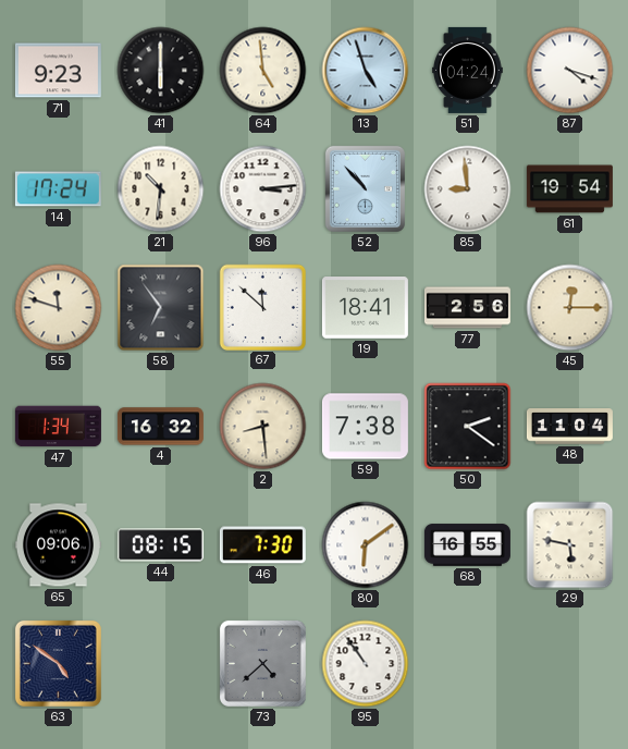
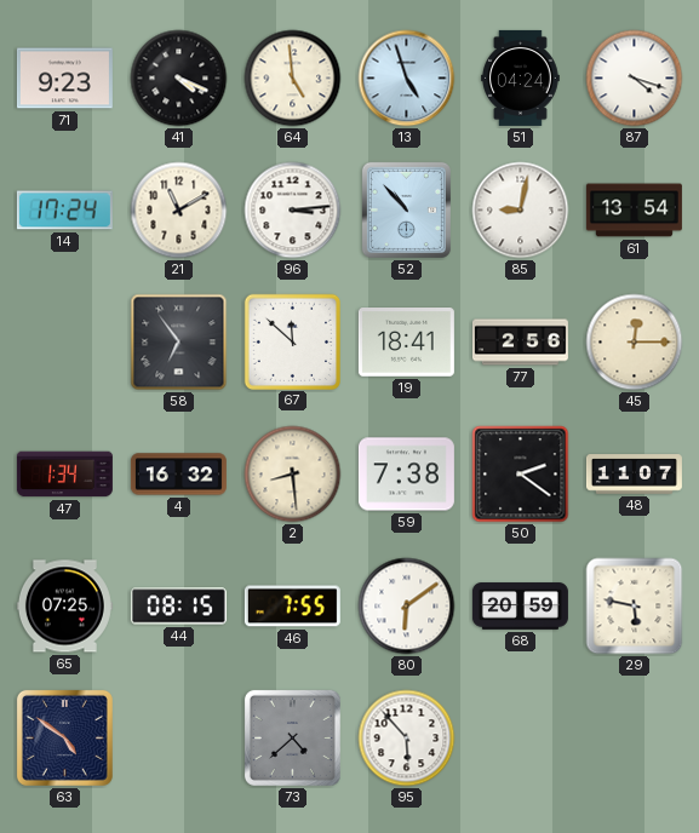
41: 6:00 -> 4:19
21: 10:31 -> 11:10
85: 8:59 -> 9:02
61: 19:54 -> 13:54
55: 11:48 -> none
48: 11:04 -> 11:07
65: 09:06 -> 07:25
46: 7:30 -> 7:55
68: 16:55 -> 20:59
95: 10:54 -> 5:53
